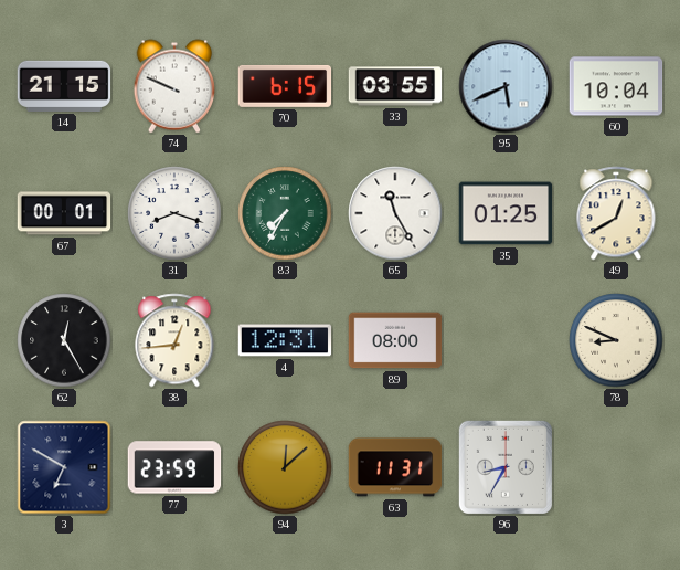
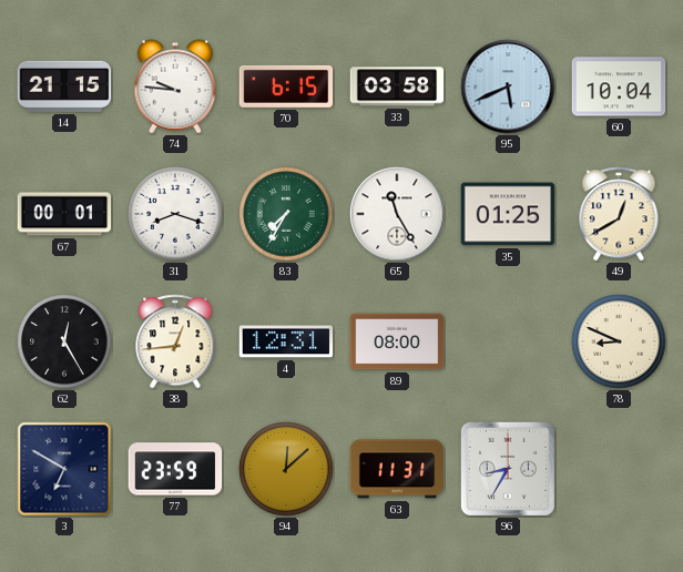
74: 9:49 -> 9:46
33: 03:55 -> 03:58
